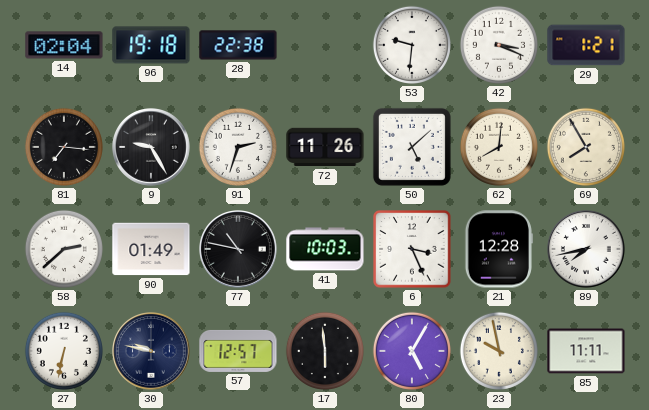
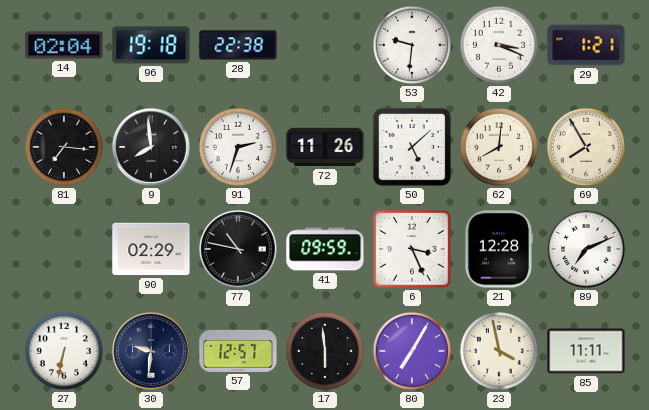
9: 9:25 -> 7:59
58: 2:38 -> none
90: 01:49 -> 02:29
41: 10:03 -> 09:59
89: 7:43 -> 7:11
30: 9:47 -> 9:31
80: 5:05 -> 7:05
23: 9:58 -> 3:58
